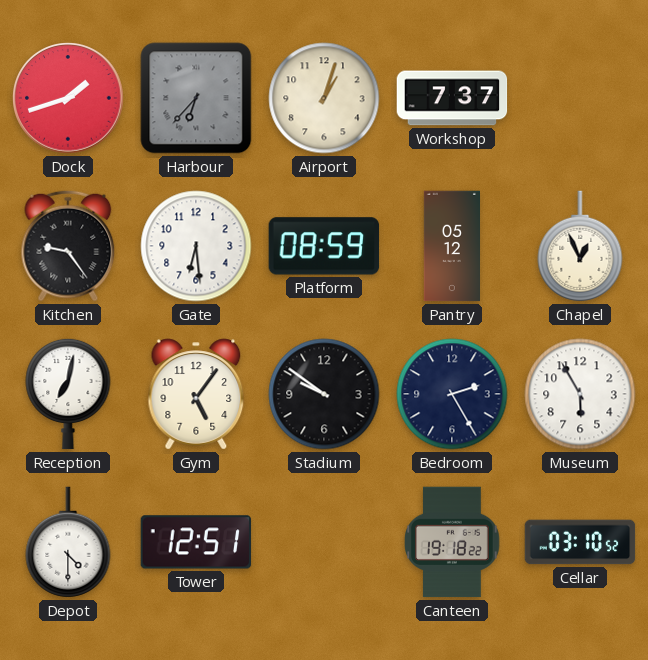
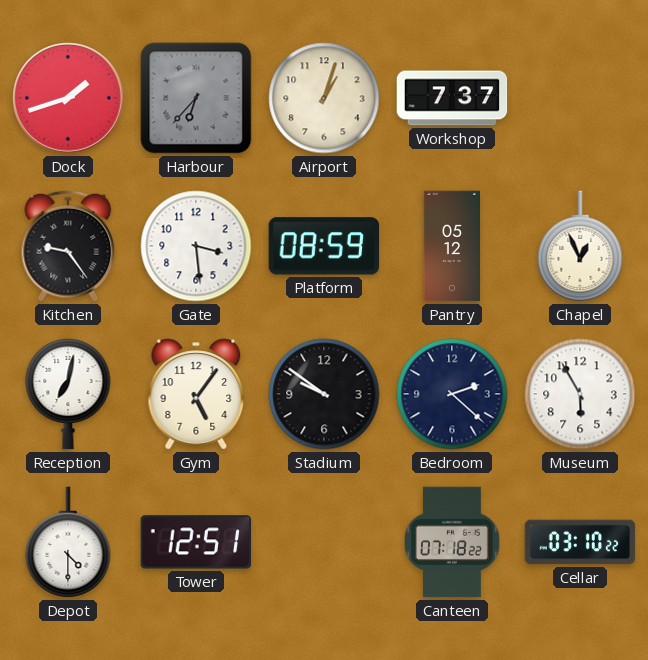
Gate: 6:29 -> 3:29
Bedroom: 2:25 -> 2:22
Canteen: 19:18 -> 07:18
Cellar: 03:10:52 -> 03:10:22
